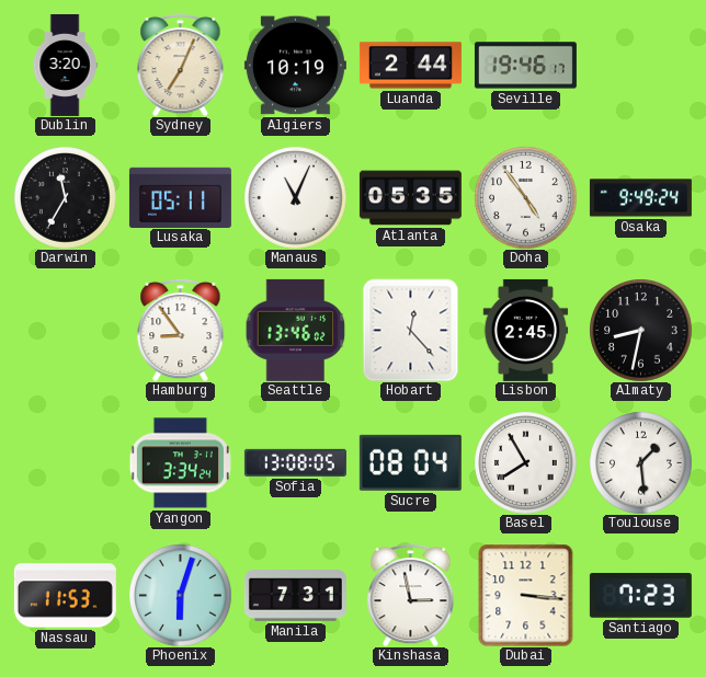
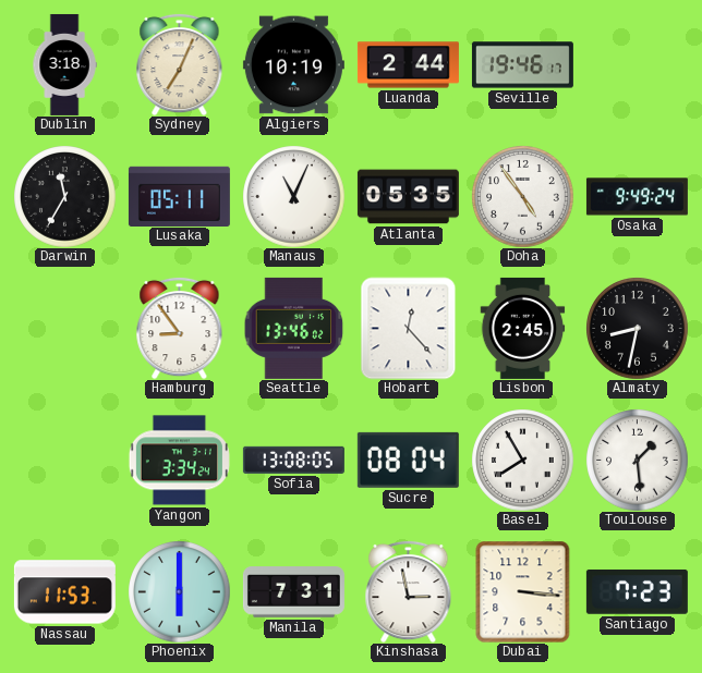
Dublin: 3:20 -> 3:18
Phoenix: 6:03 -> 6:00
